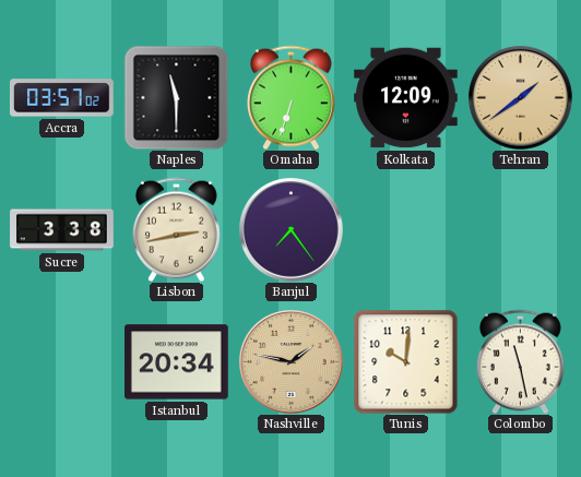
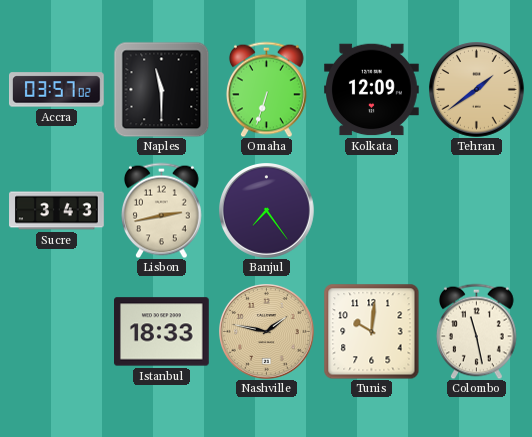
Sucre: 3:38 -> 3:43
Istanbul: 20:34 -> 18:33
